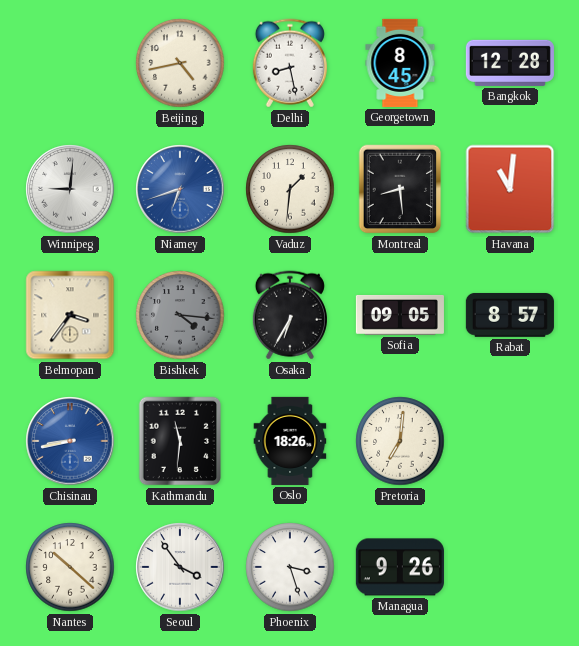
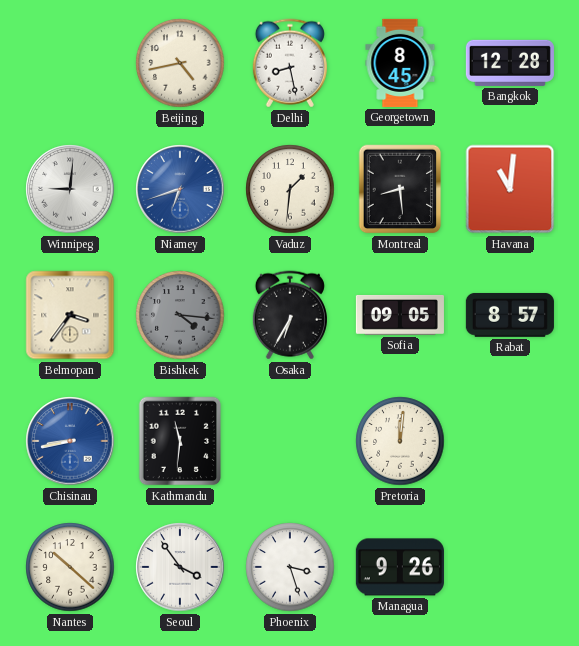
Oslo: 18:26 -> none
Pretoria: 7:01 -> 12:01
